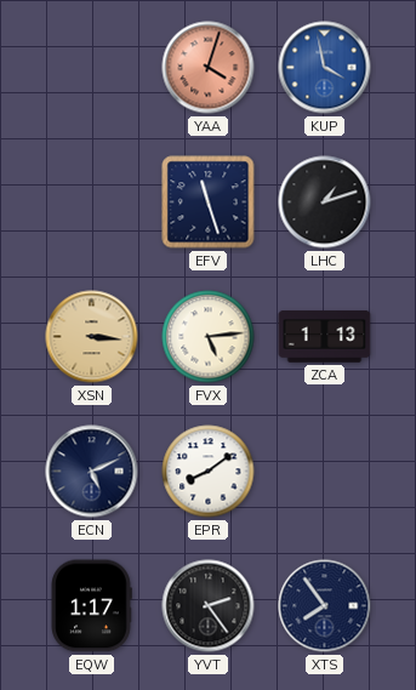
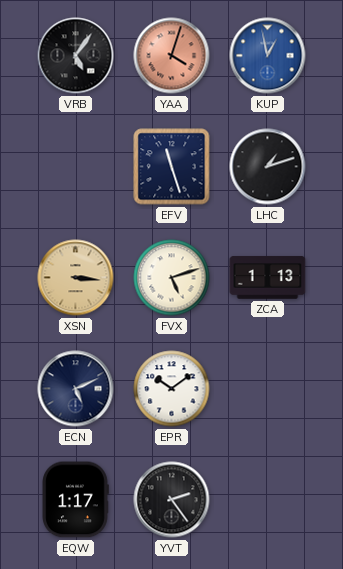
VRB: none -> 5:06
KUP: 3:58 -> 12:58
FVX: 5:14 -> 5:12
EPR: 8:09 -> 10:09
XTS: 7:54 -> none
